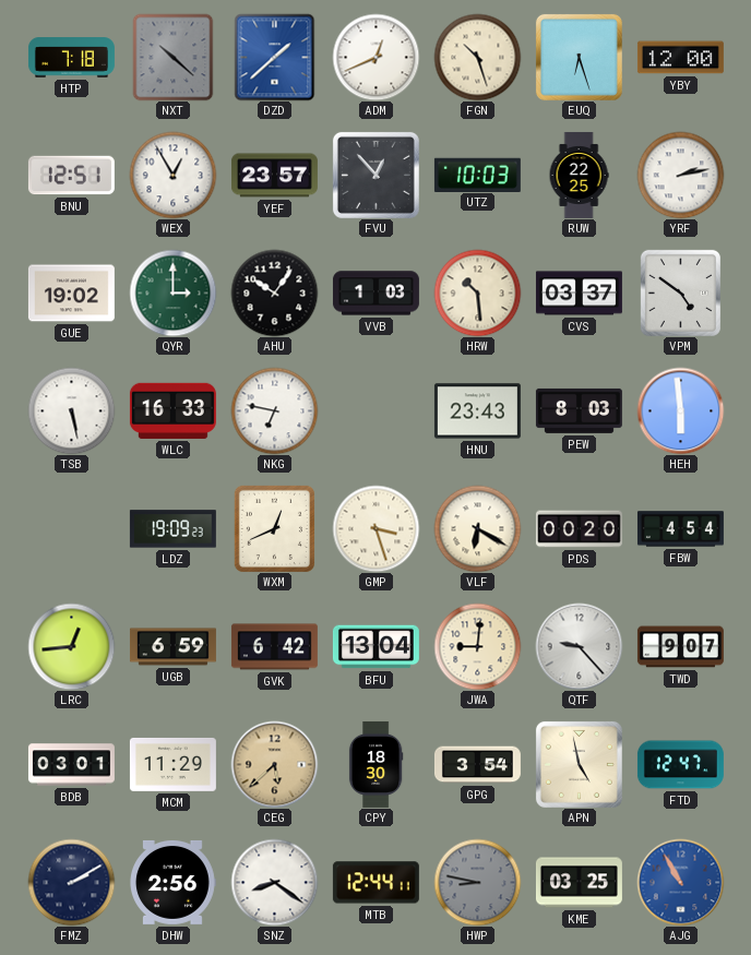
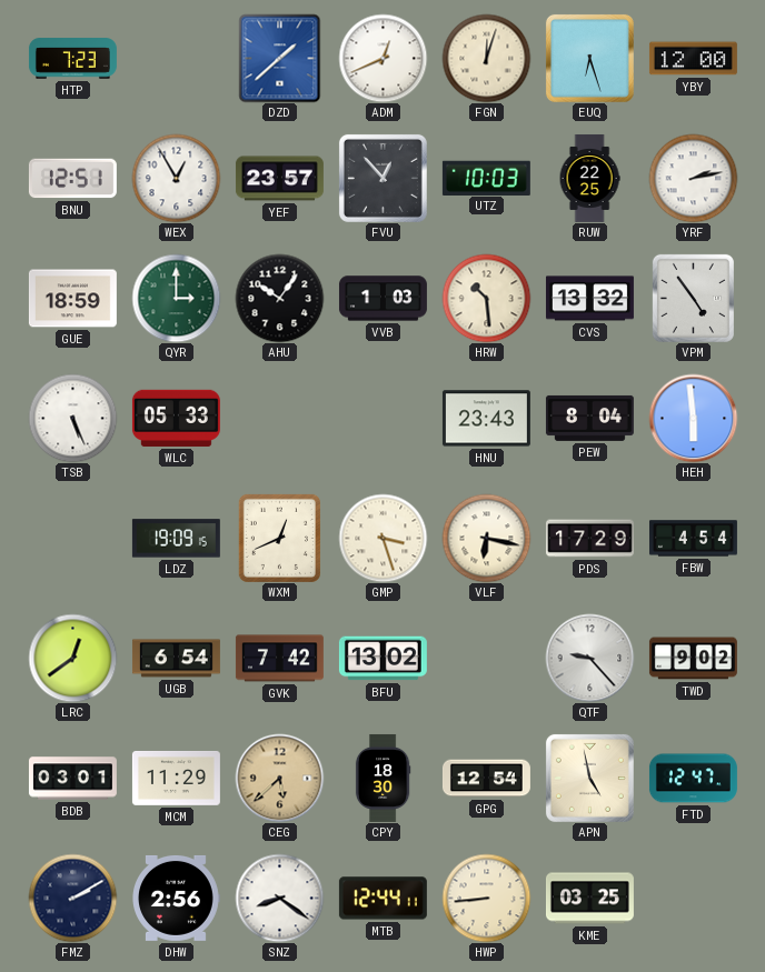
HTP: 7:18 -> 7:23
NXT: 10:22 -> none
FGN: 10:27 -> 12:03
GUE: 19:02 -> 18:59
CVS: 03:37 -> 13:32
VPM: 4:51 -> 4:54
TSB: 5:28 -> 5:26
WLC: 16:33 -> 05:33
NKG: 6:47 -> none
PEW: 8:03 -> 8:04
LDZ: 19:09:23 -> 19:09:15
VLF: 6:20 -> 6:17
PDS: 00:20 -> 17:29
LRC: 12:44 -> 12:39
UGB: 6:59 -> 6:54
GVK: 6:42 -> 7:42
BFU: 13:04 -> 13:02
JWA: 9:01 -> none
TWD: 9:07 -> 9:02
GPG: 3:54 -> 12:54
HWP: 8:47 -> 8:44
HWP dial: grey -> cream
AJG: 10:55 -> none
